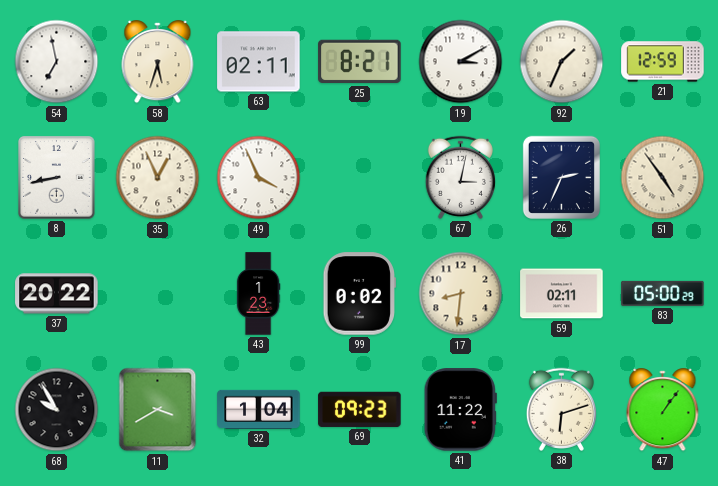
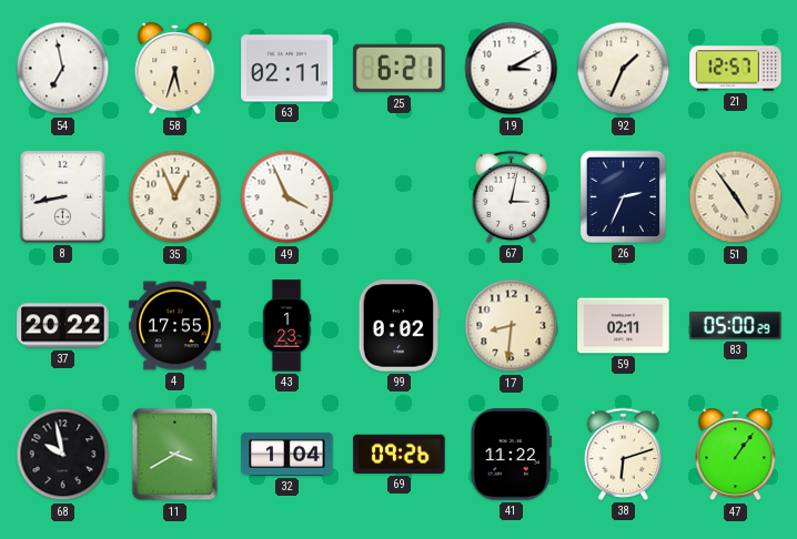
25: 8:21 -> 6:21
21: 12:59 -> 12:57
4: none -> 17:55
68: 9:55 -> 9:58
69: 09:23 -> 09:26
